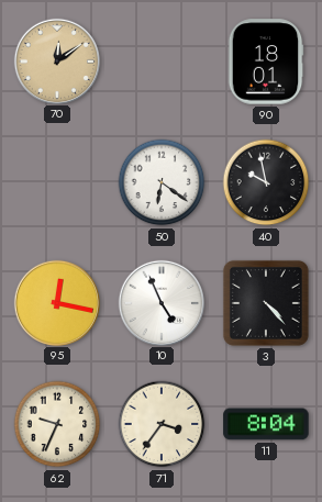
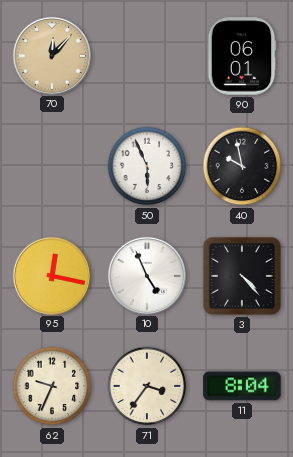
70: 12:09 -> 12:07
90: 18:01 -> 06:01
50: 6:21 -> 5:56
